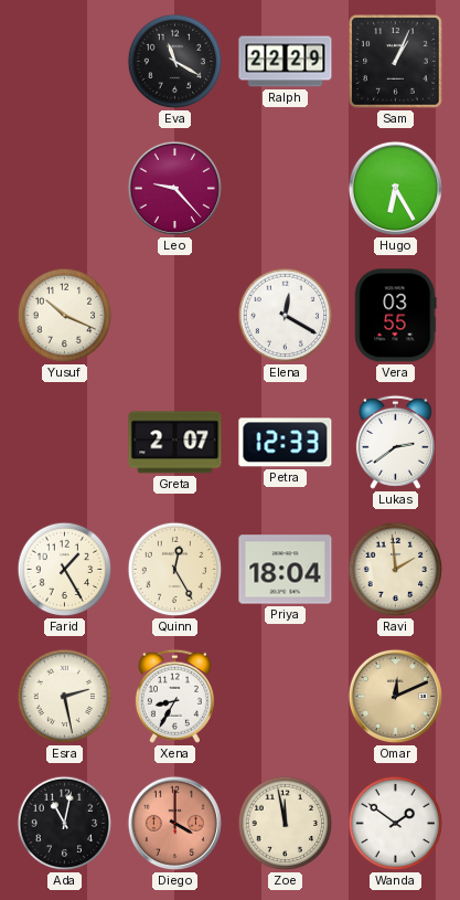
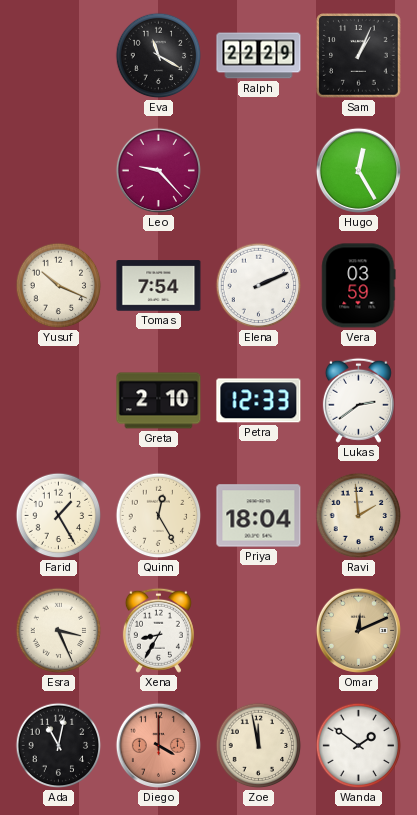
Hugo: 6:25 -> 12:25
Tomas: none -> 7:54
Elena: 12:20 -> 2:11
Vera: 03:55 -> 03:59
Greta: 2:07 -> 2:10
Esra: 2:28 -> 3:26
